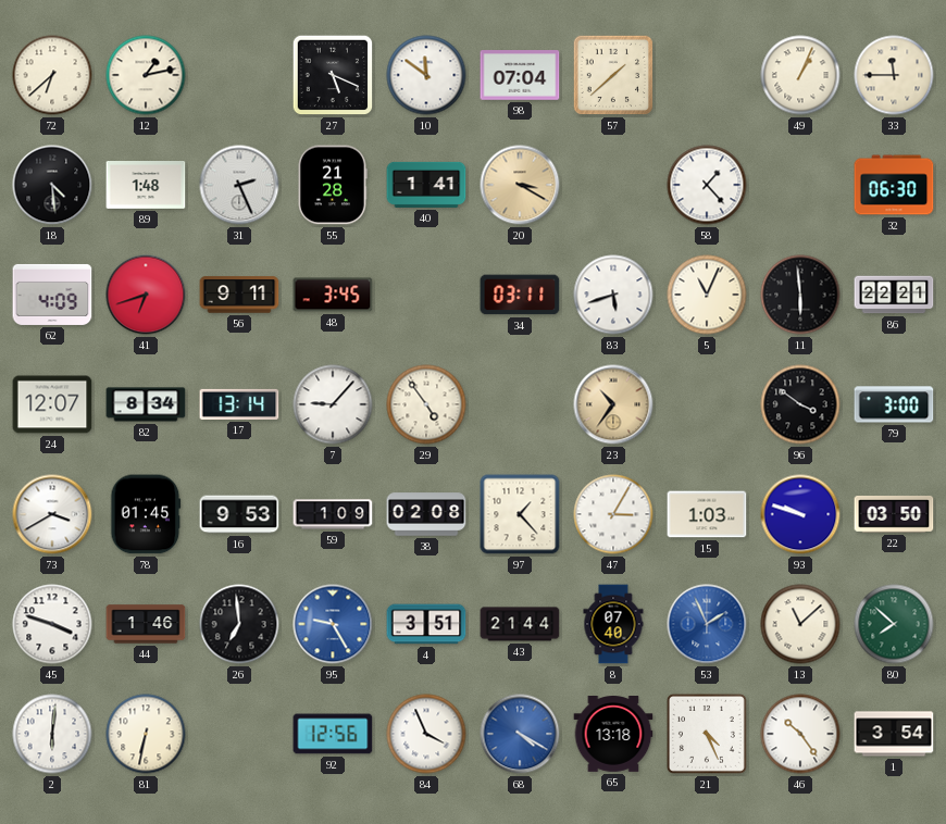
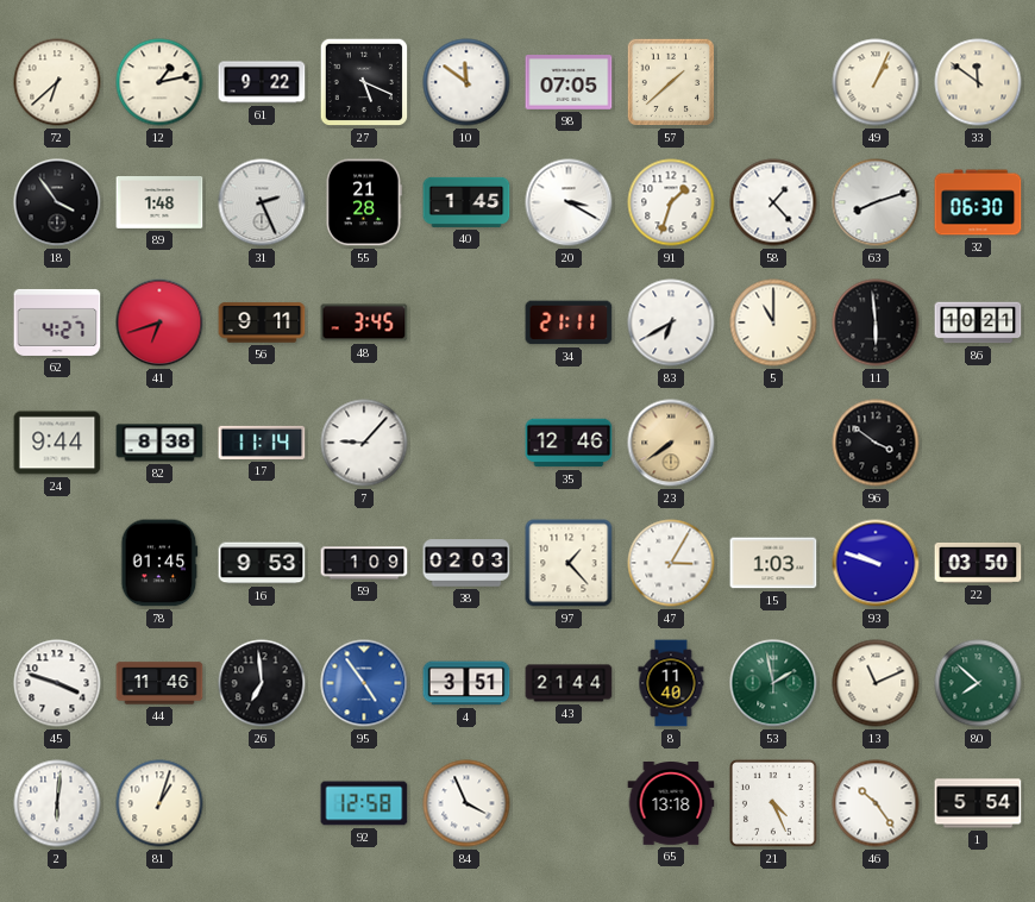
61: none -> 9:22
98: 07:04 -> 07:05
33: 11:45 -> 11:51
18: 4:29 -> 3:54
40: 1:41 -> 1:45
20 dial: champagne -> white
91: none -> 1:33
63: none -> 8:12
62: 4:09 -> 4:27
34: 03:11 -> 21:11
83: 5:42 -> 6:40
5: 11:04 -> 11:00
86: 22:21 -> 10:21
24: 12:07 -> 9:44
82: 8:34 -> 8:38
17: 13:14 -> 11:14
29: 4:54 -> none
35: none -> 12:46
23: 10:36 -> 7:39
79: 3:00 -> none
73: 3:40 -> none
38: 02:08 -> 02:03
44: 1:46 -> 11:46
95: 9:25 -> 4:54
8: 07:40 -> 11:40
53: 1:56 -> 1:58
53 dial: blue -> green
13: 11:08 -> 11:11
81: 6:32 -> 1:03
92: 12:56 -> 12:58
68: 4:20 -> none
1: 3:54 -> 5:54
